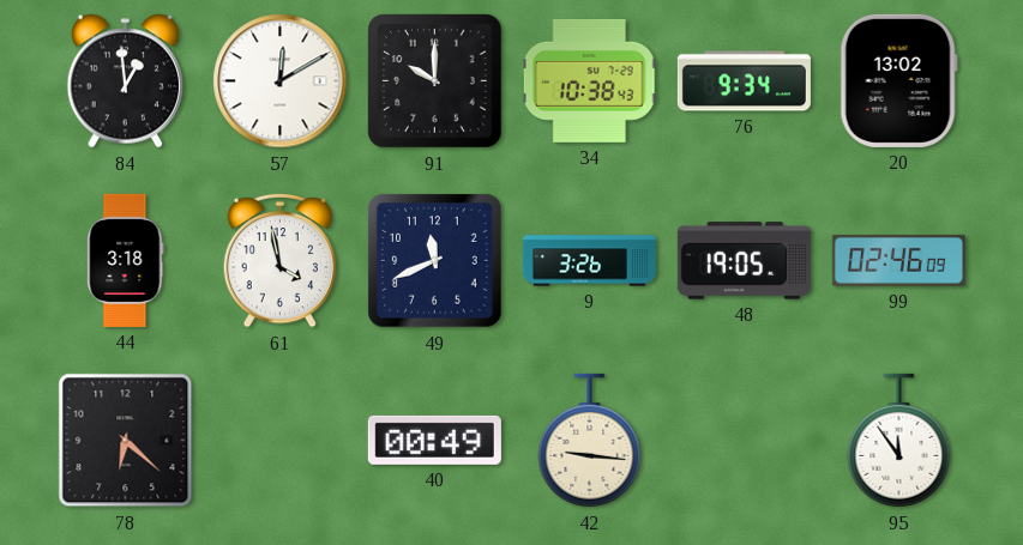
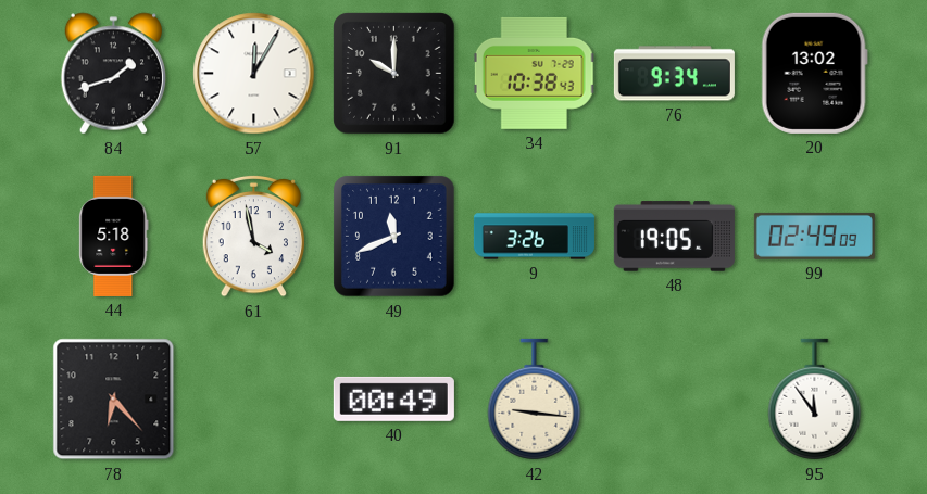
84: 12:59 -> 1:42
57: 12:10 -> 12:05
44: 3:18 -> 5:18
99: 02:46 -> 02:49
78: 6:22 -> 6:23
